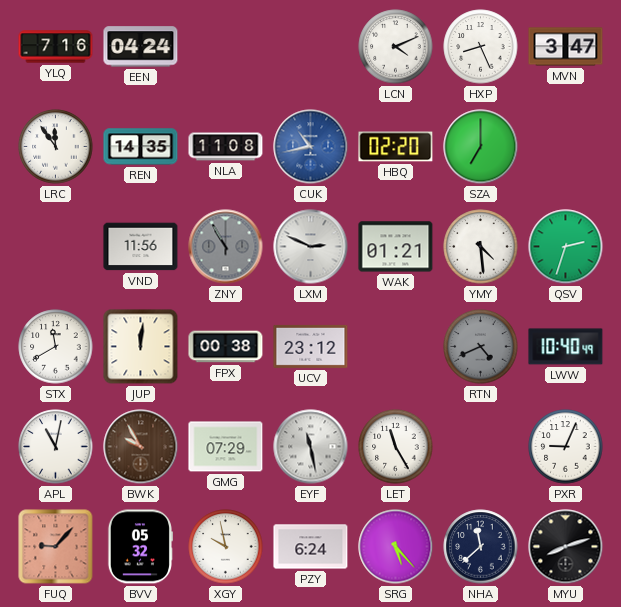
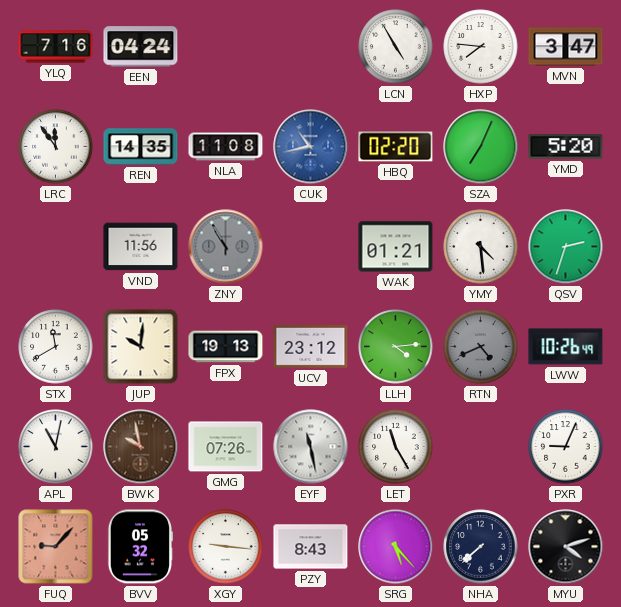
LCN: 4:11 -> 4:55
HXP: 8:26 -> 7:46
SZA: 7:00 -> 7:04
YMD: none -> 5:20
LXM: 2:49 -> none
JUP: 12:01 -> 10:01
FPX: 00:38 -> 19:13
LLH: none -> 4:14
LWW: 10:40 -> 10:26
BWK: 9:55 -> 9:58
GMG: 07:29 -> 07:26
XGY: 9:58 -> 9:16
PZY: 6:24 -> 8:43
NHA: 11:38 -> 7:38
MYU: 8:12 -> 4:12
